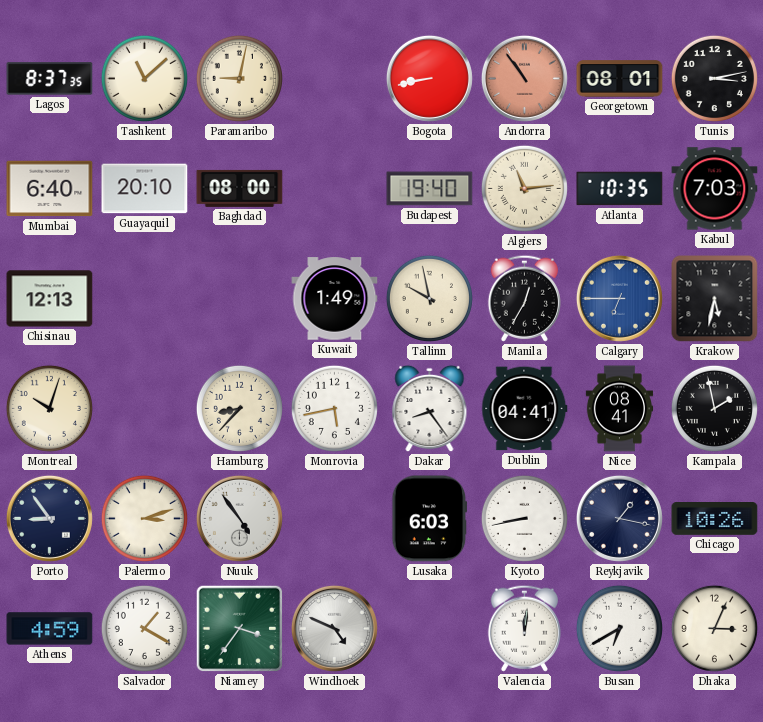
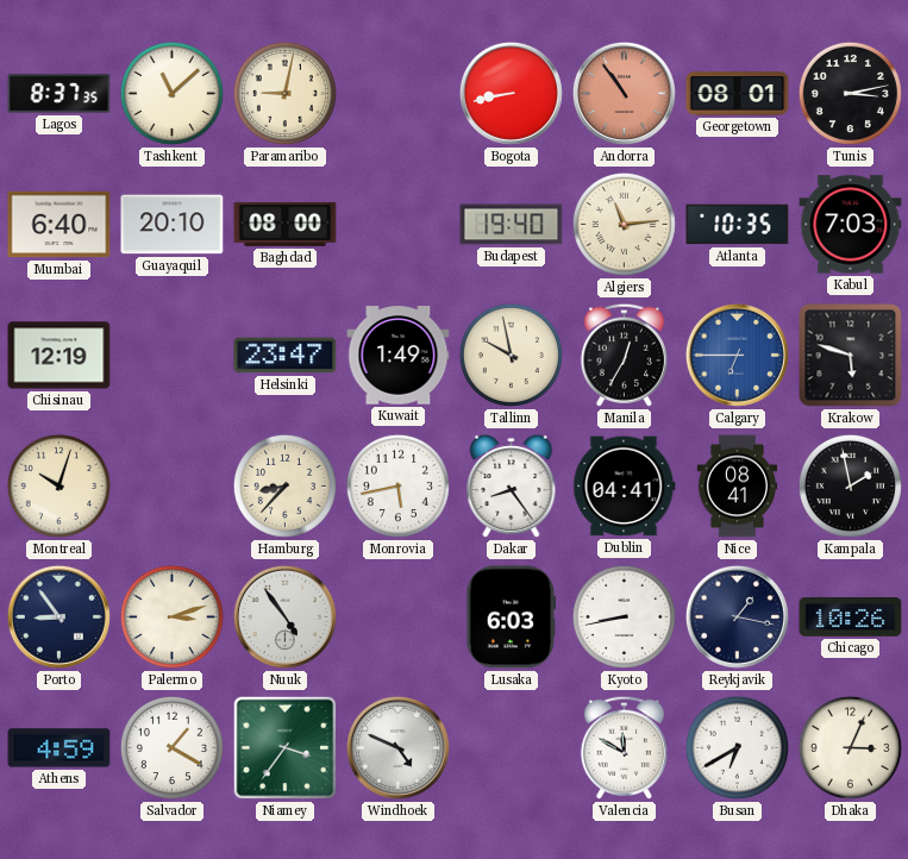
Chisinau: 12:13 -> 12:19
Helsinki: none -> 23:47
Krakow: 5:32 -> 5:48
Valencia: 12:01 -> 11:50
